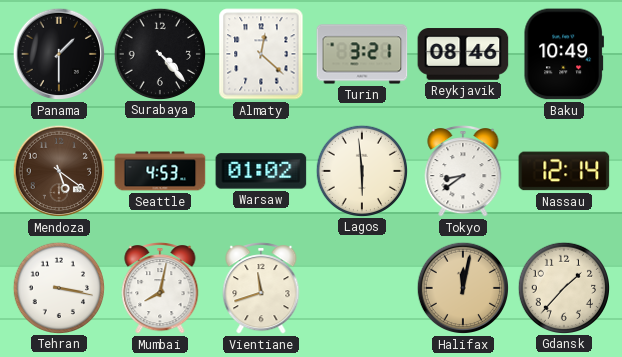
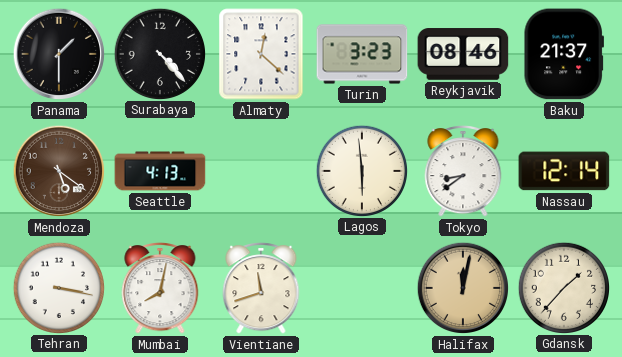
Turin: 3:21 -> 3:23
Baku: 10:49 -> 21:37
Seattle: 4:53 -> 4:13
Warsaw: 01:02 -> none
